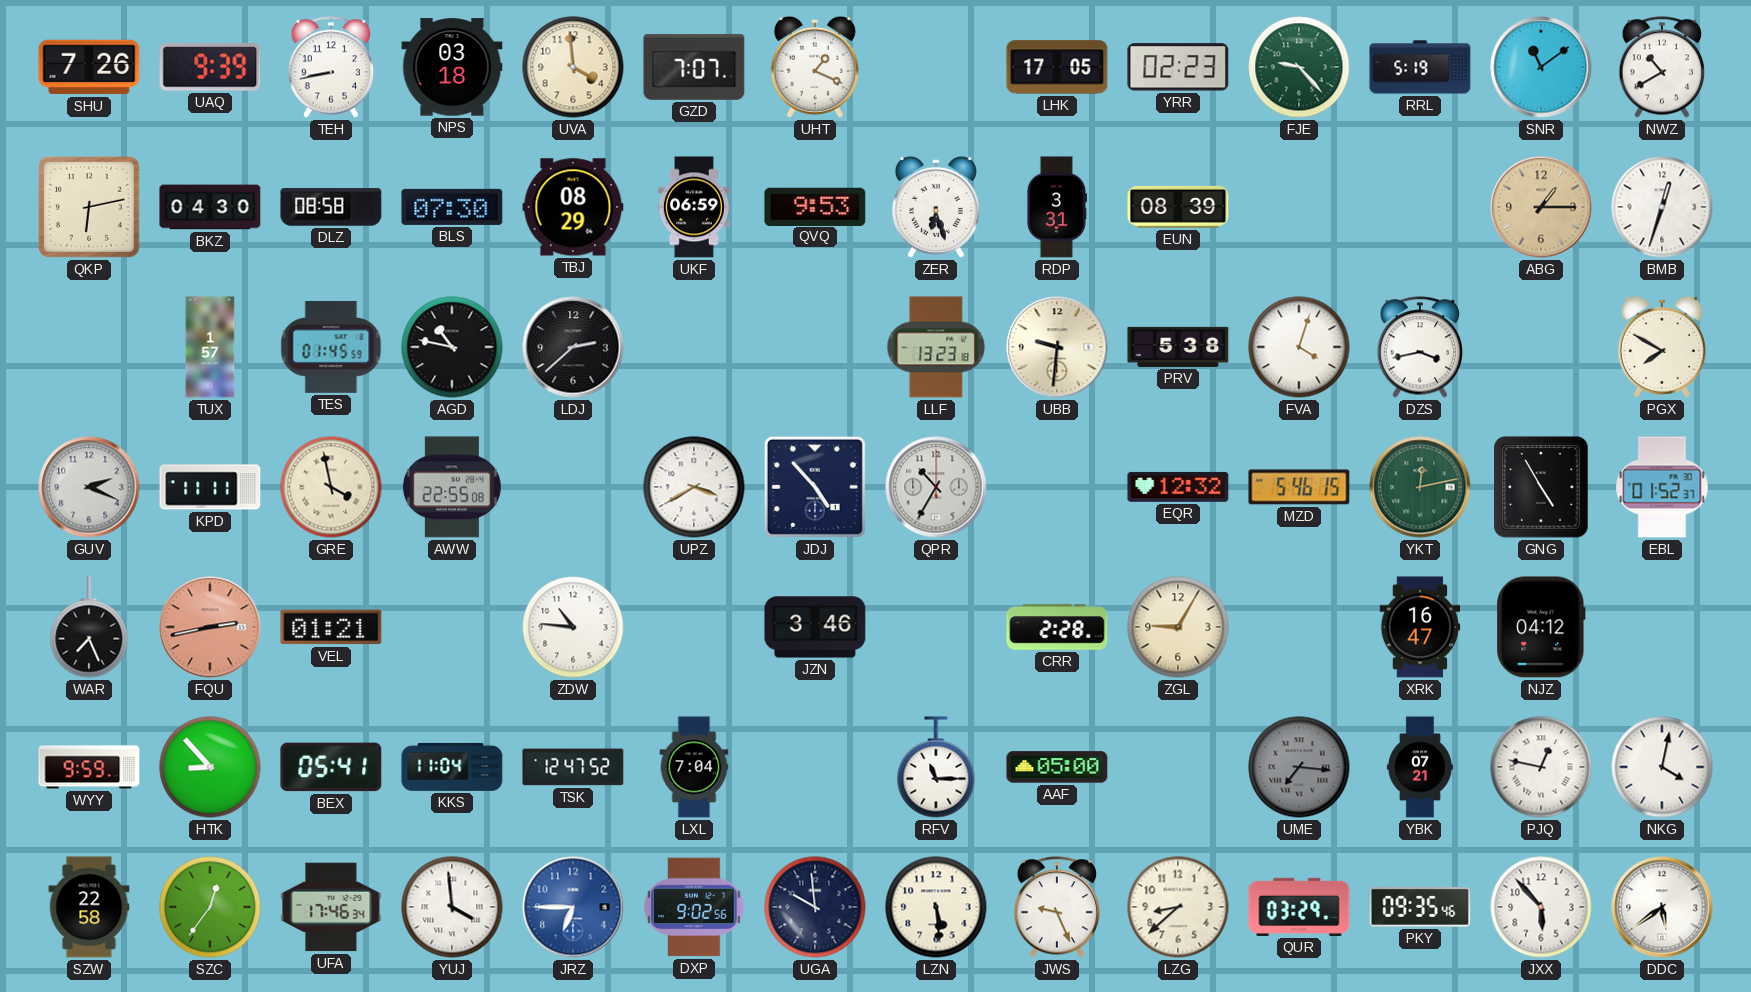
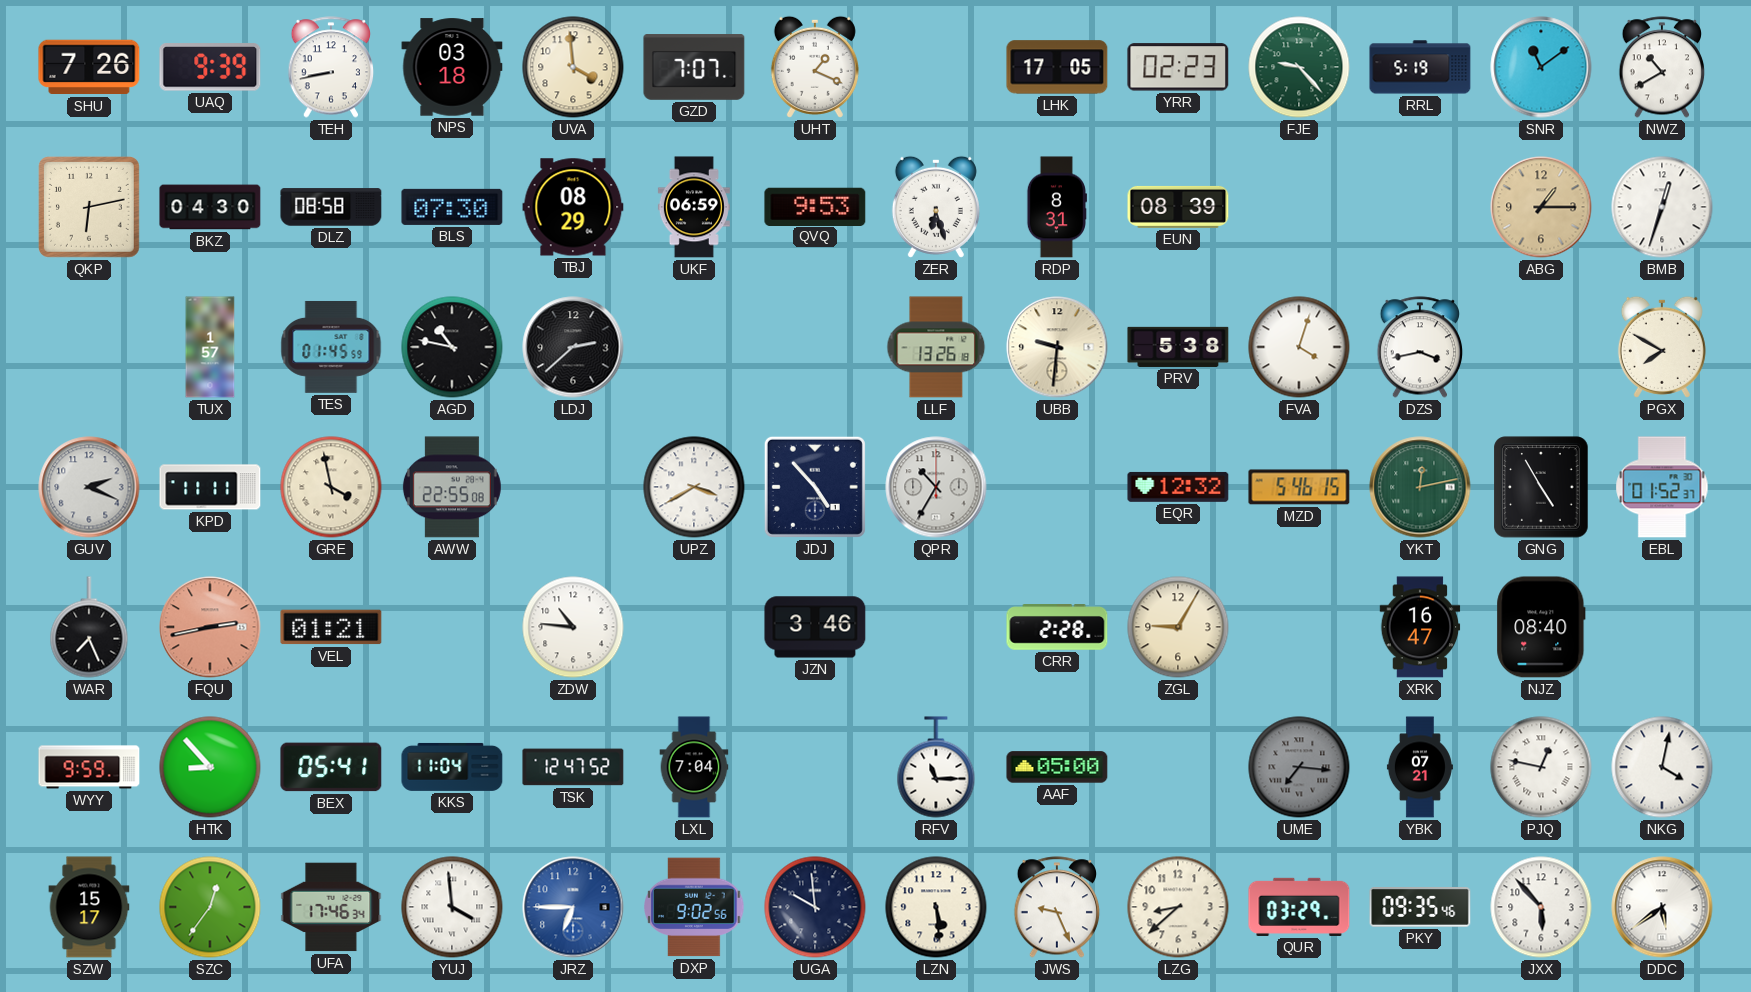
RDP: 3:31 -> 8:31
LLF: 13:23 -> 13:26
NJZ: 04:12 -> 08:40
SZW: 22:58 -> 15:17
